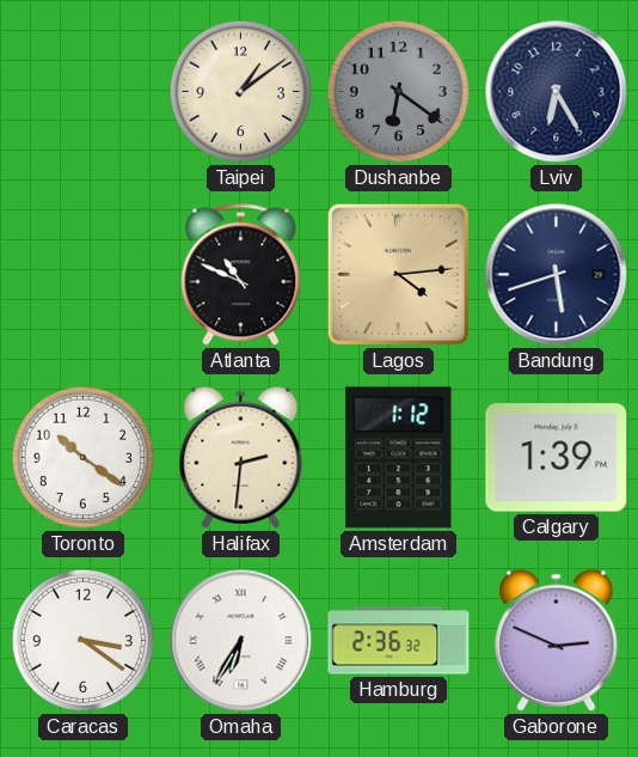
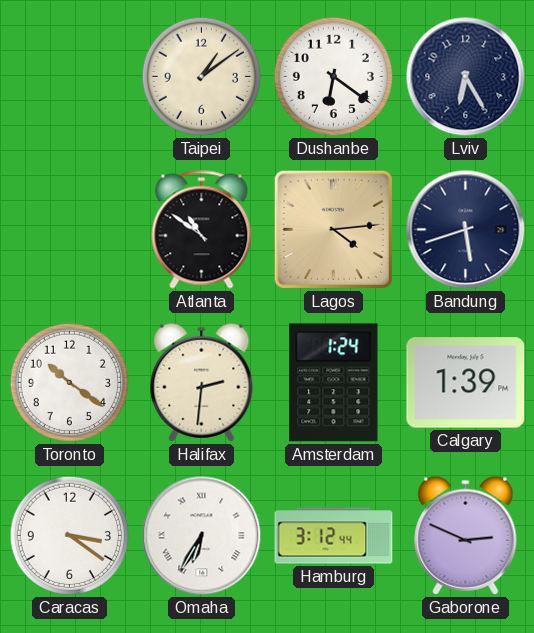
Dushanbe dial: grey -> white
Atlanta: 10:49 -> 10:51
Amsterdam: 1:12 -> 1:24
Hamburg: 2:36 -> 3:12
